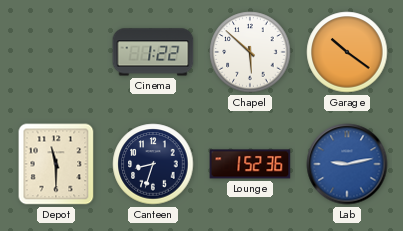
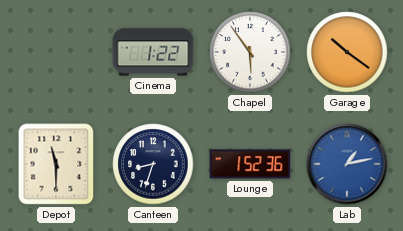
Chapel: 5:52 -> 5:54
Lab: 9:13 -> 1:13
